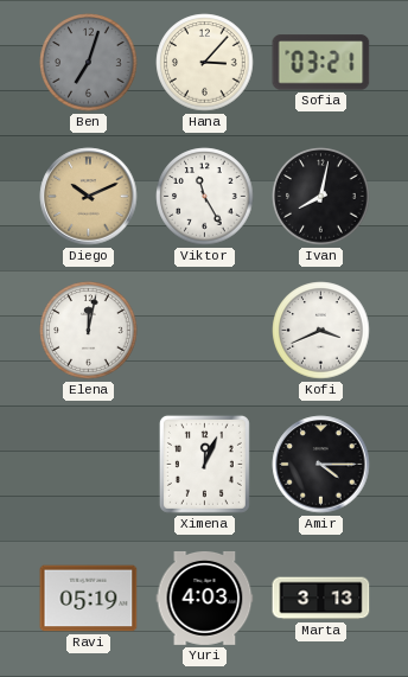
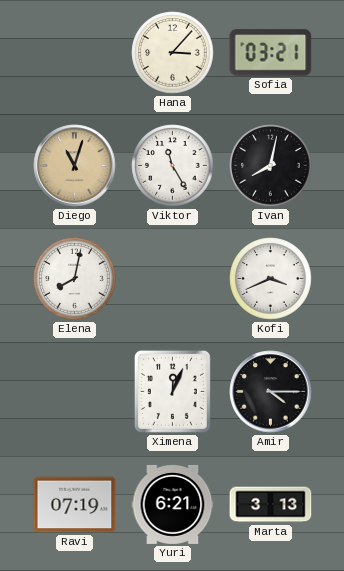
Ben: 7:03 -> none
Diego: 10:11 -> 11:03
Elena: 12:02 -> 8:02
Ravi: 05:19 -> 07:19
Yuri: 4:03 -> 6:21
